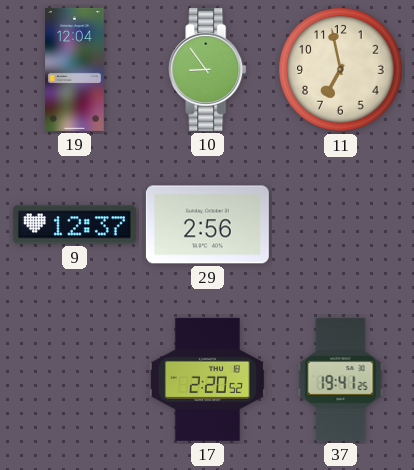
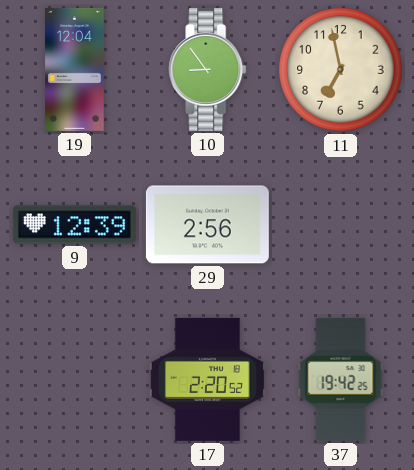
9: 12:37 -> 12:39
37: 19:41 -> 19:42
